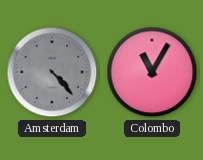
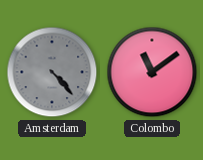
Colombo: 11:05 -> 11:09
